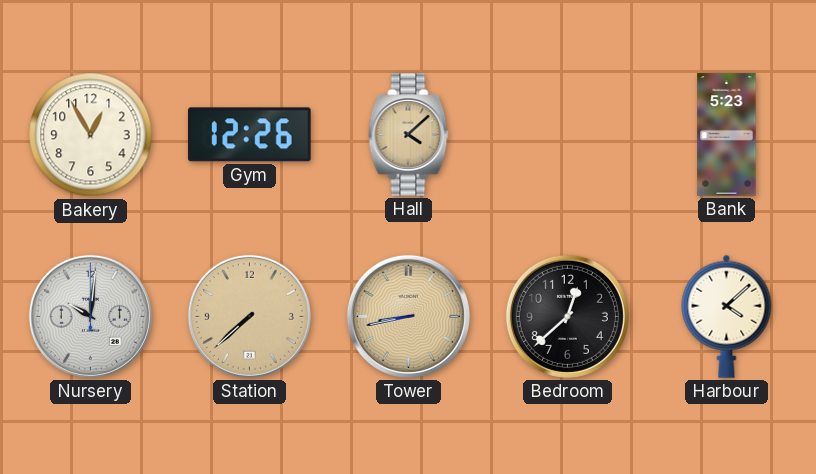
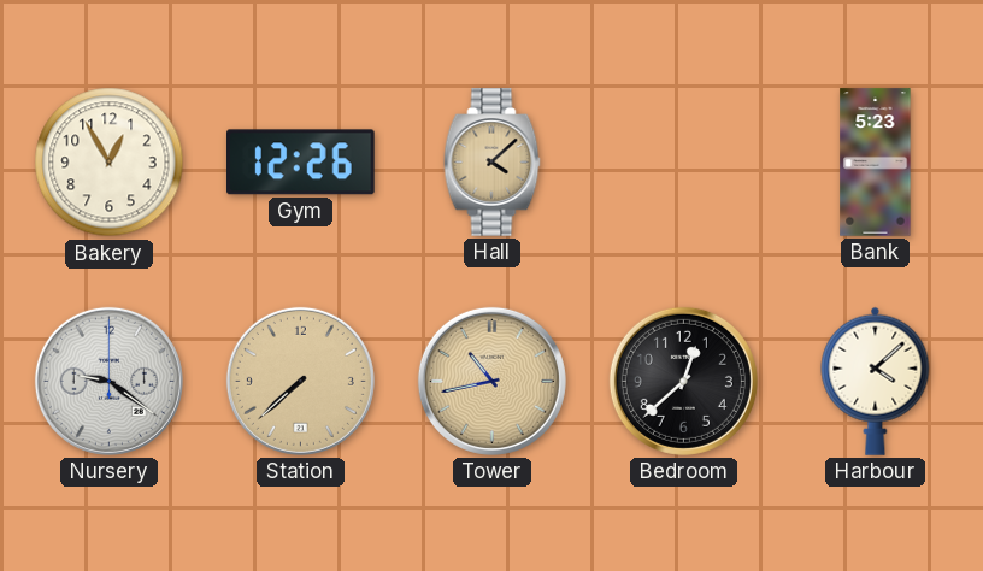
Nursery: 10:01 -> 9:21
Tower: 8:43 -> 10:43
